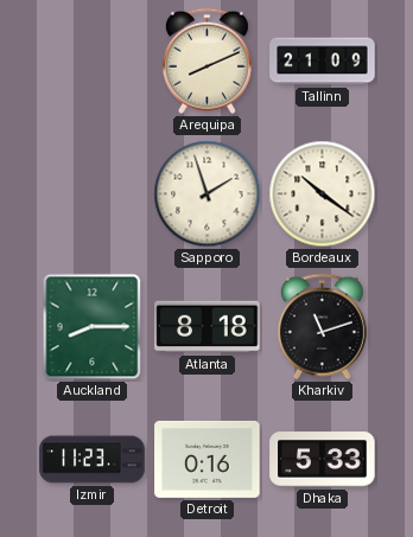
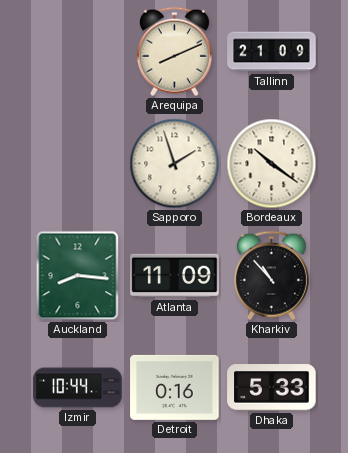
Auckland: 8:15 -> 8:16
Atlanta: 8:18 -> 11:09
Kharkiv: 11:12 -> 10:53
Izmir: 11:23 -> 10:44
